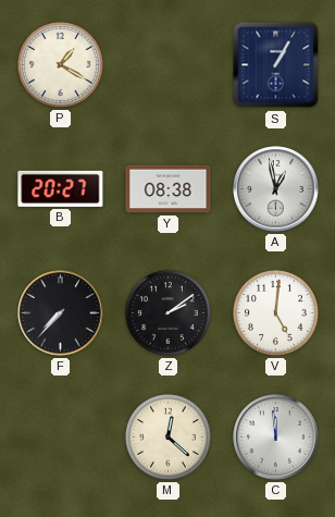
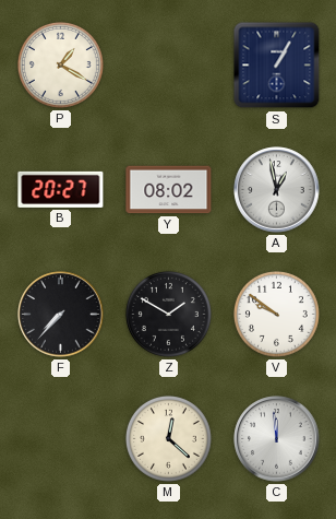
Y: 08:38 -> 08:02
Z: 2:09 -> 1:50
V: 5:01 -> 9:51
